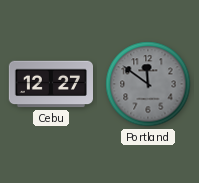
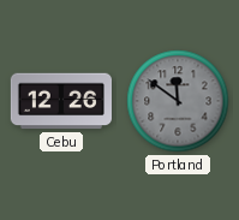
Cebu: 12:27 -> 12:26
